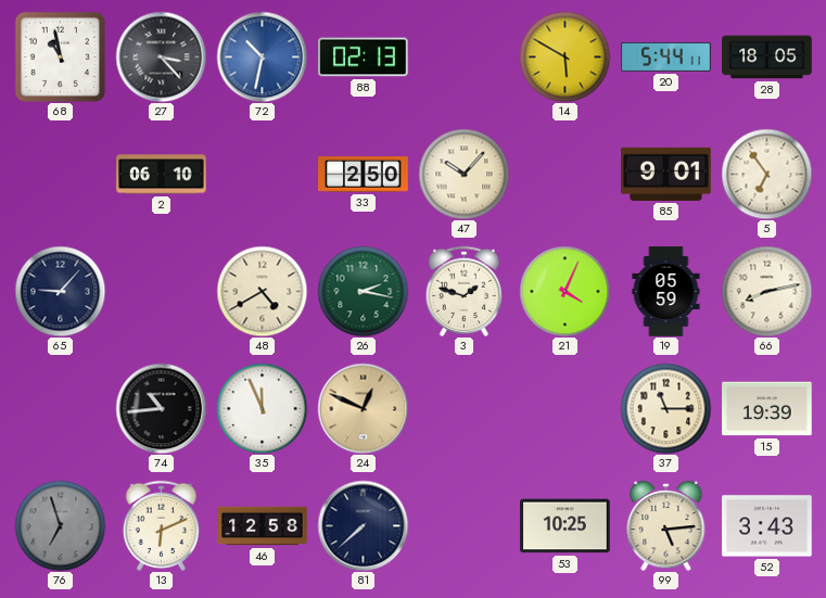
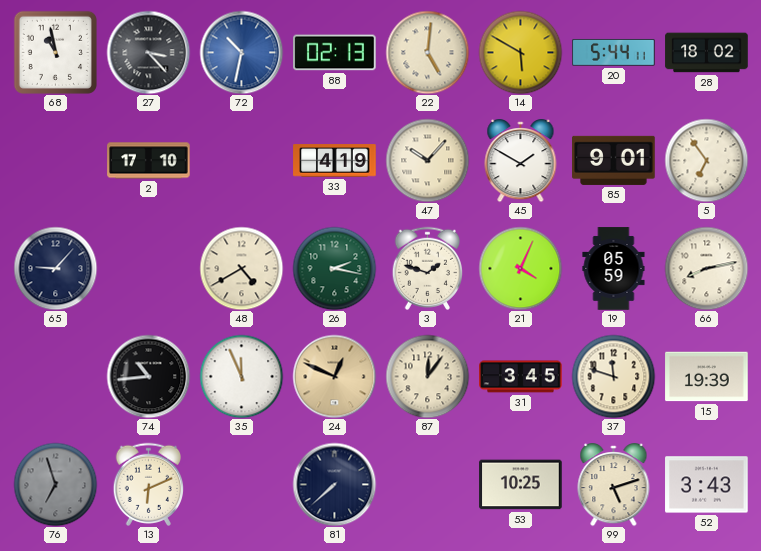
22: none -> 5:01
28: 18:05 -> 18:02
2: 06:10 -> 17:10
33: 2:50 -> 4:19
45: none -> 1:50
87: none -> 12:06
31: none -> 3:45
37: 11:15 -> 11:48
46: 12:58 -> none
99: 5:14 -> 5:12
